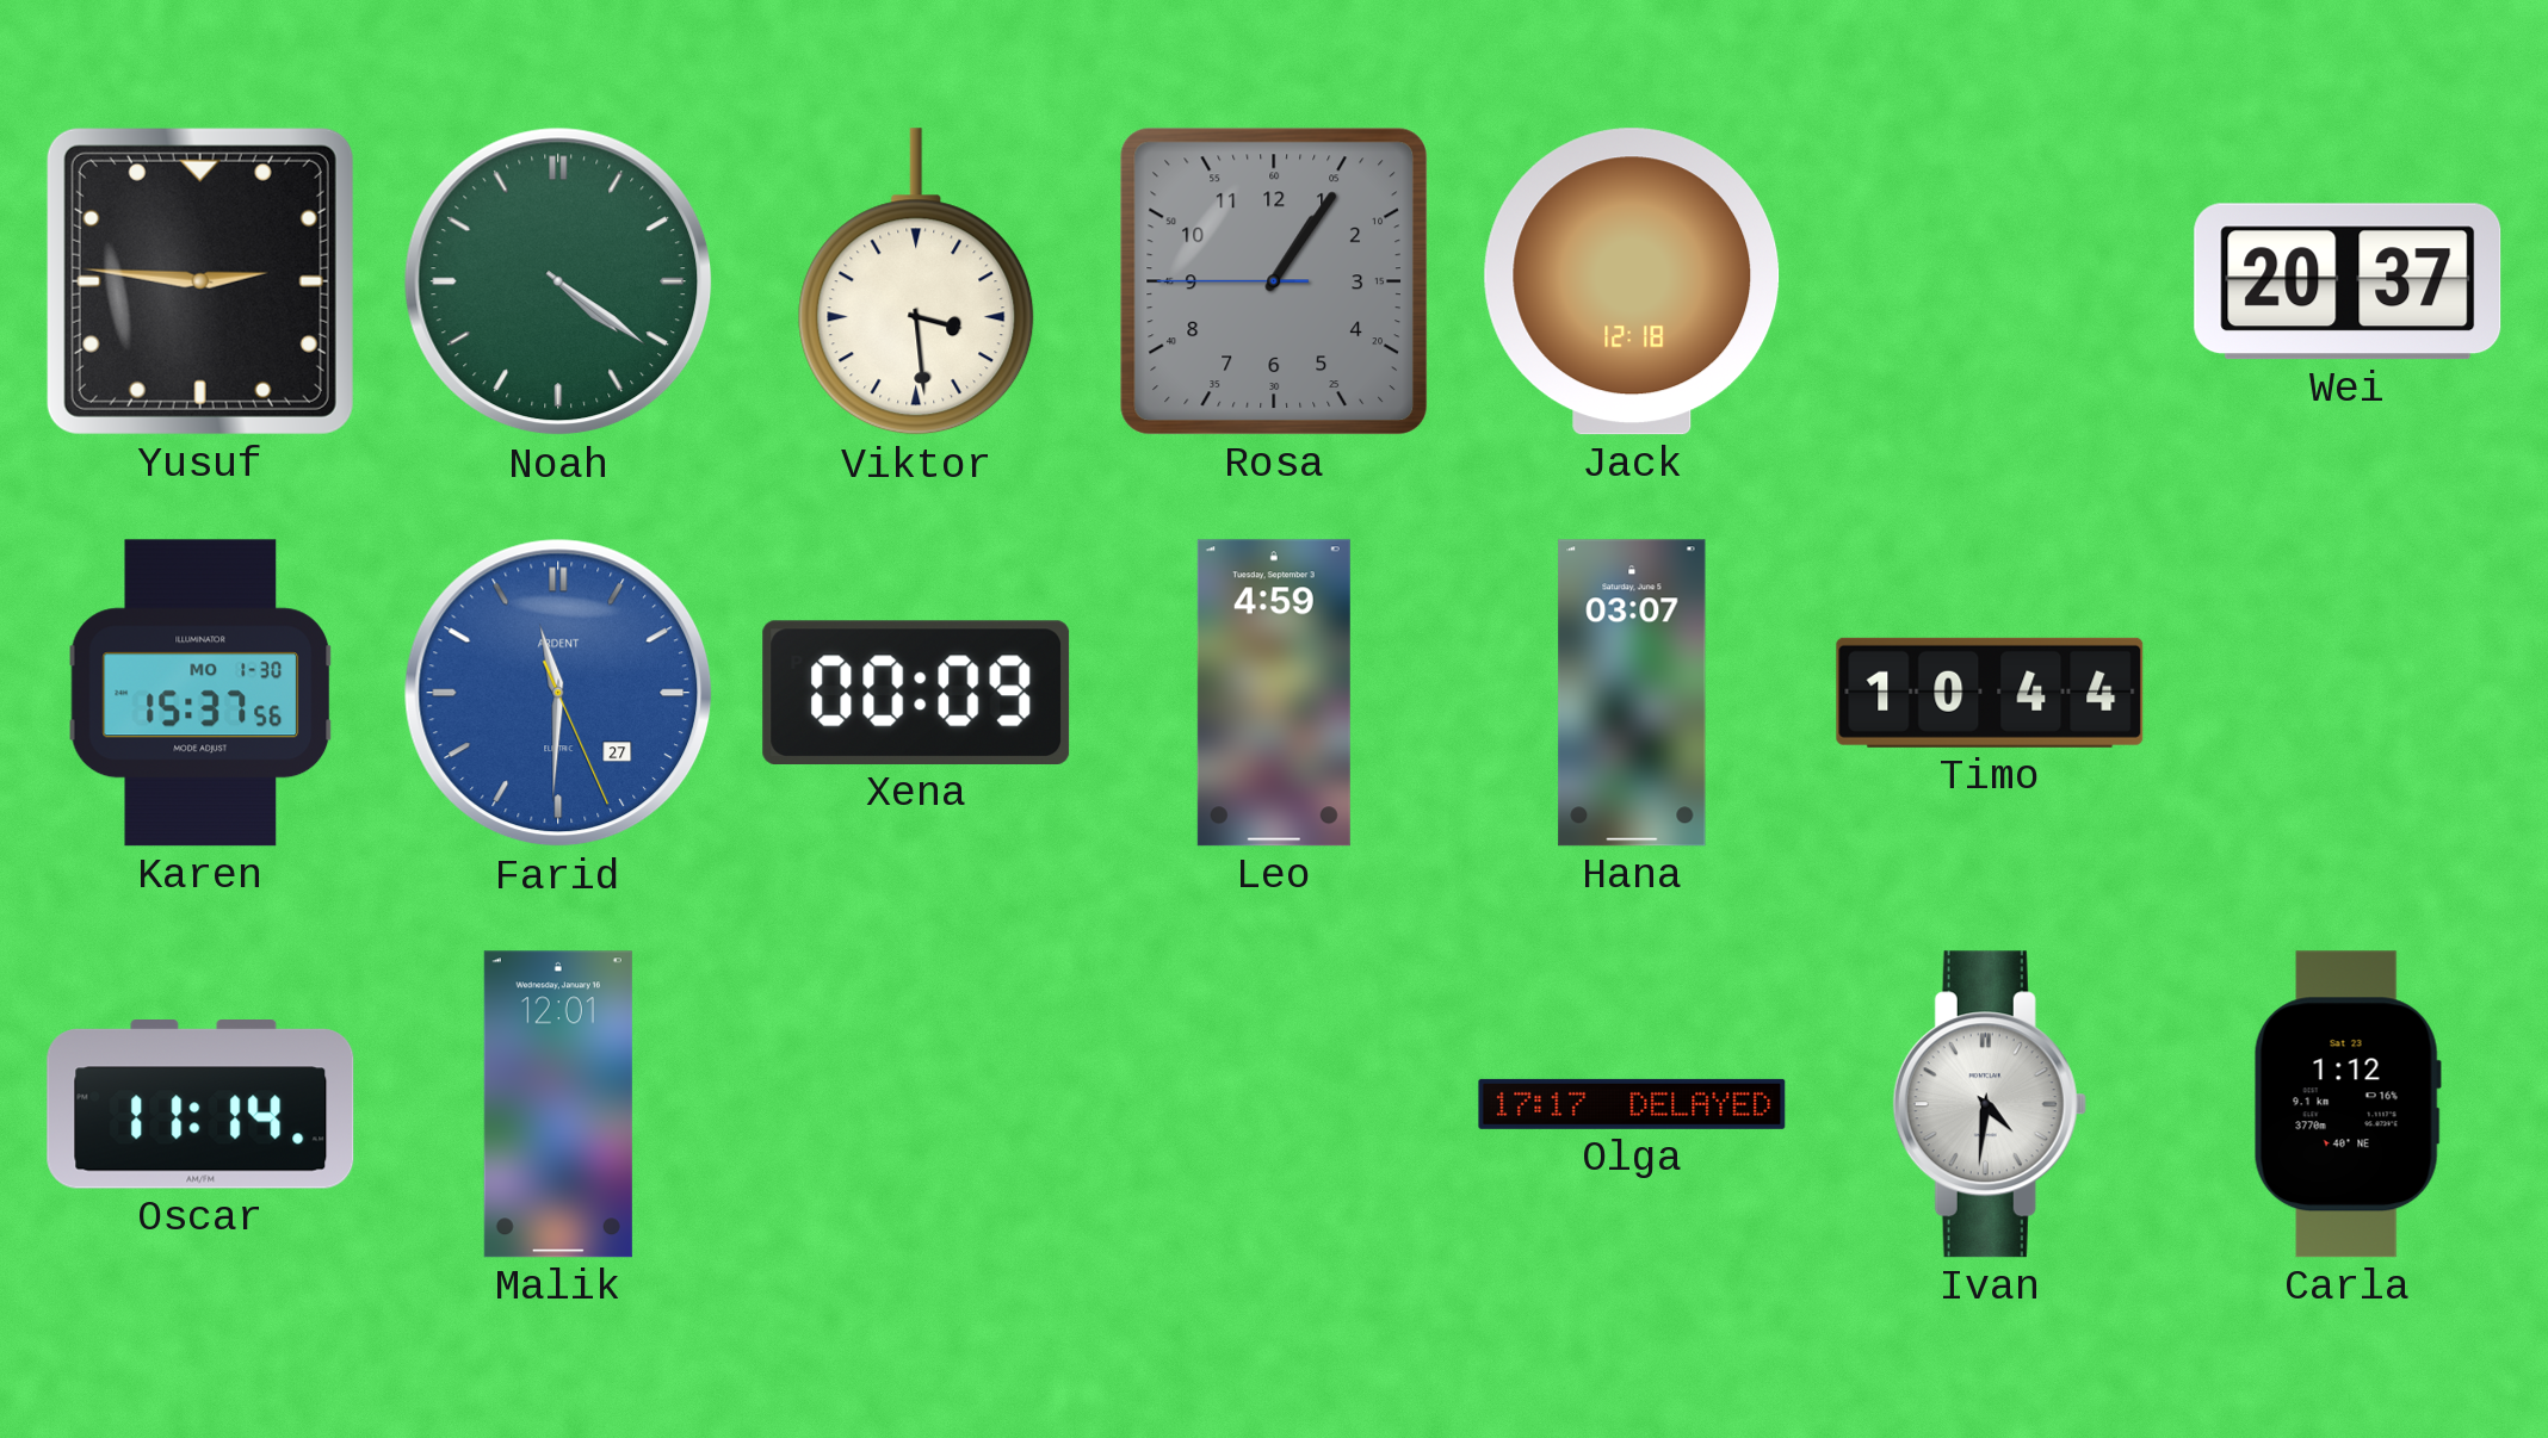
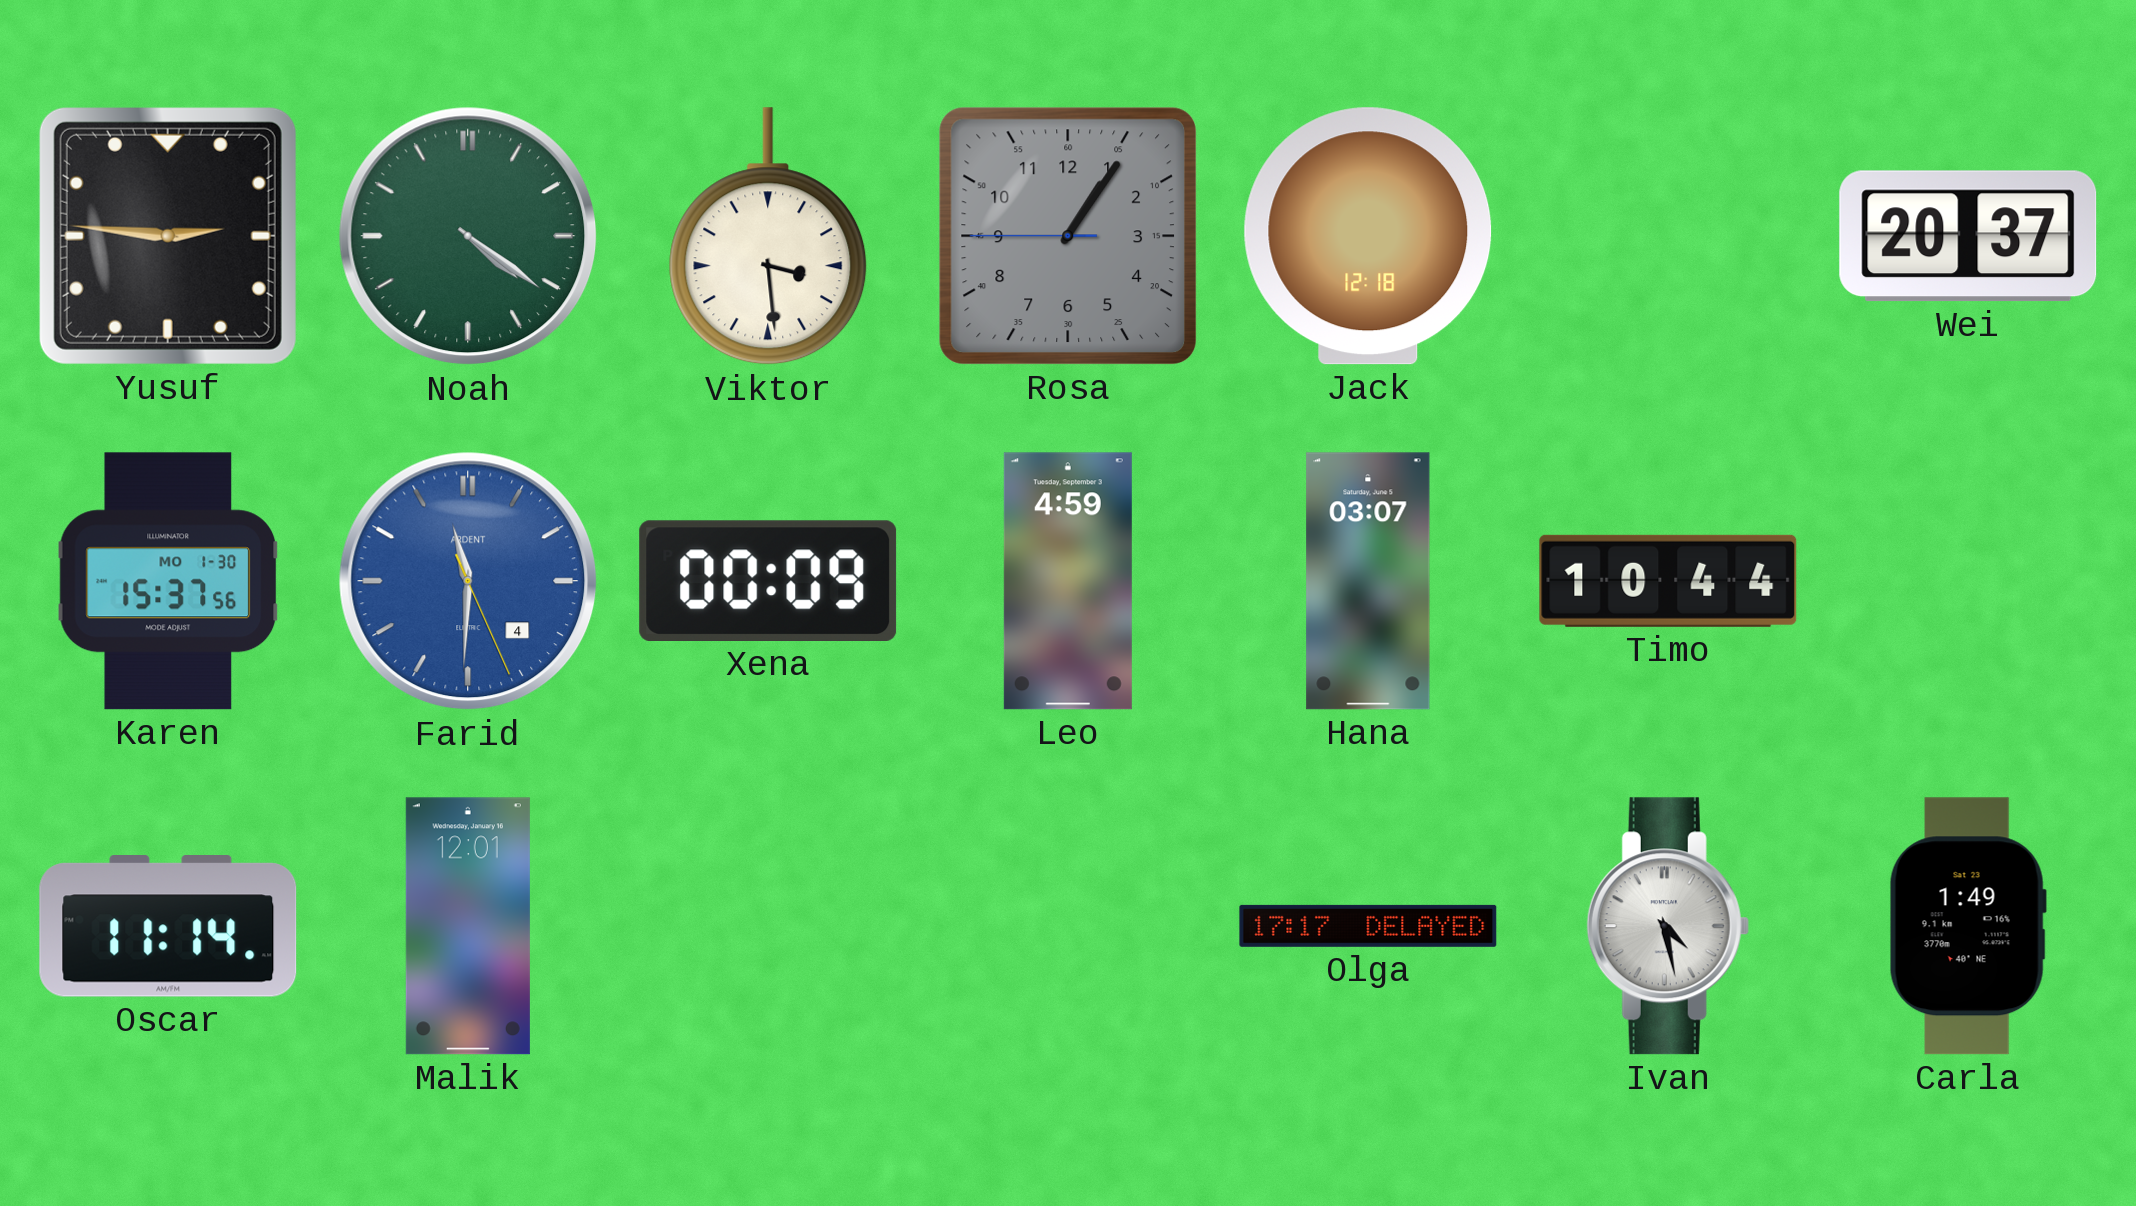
Farid date: 27 -> 4
Ivan: 4:31 -> 4:28
Carla: 1:12 -> 1:49
